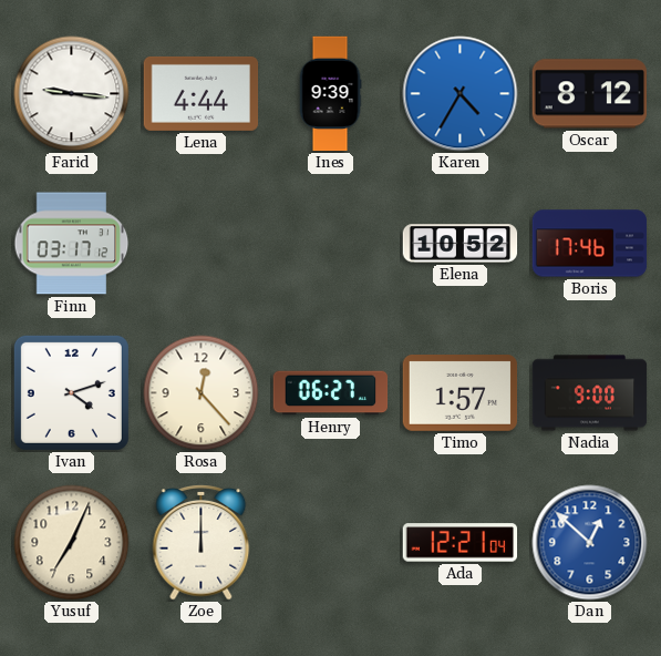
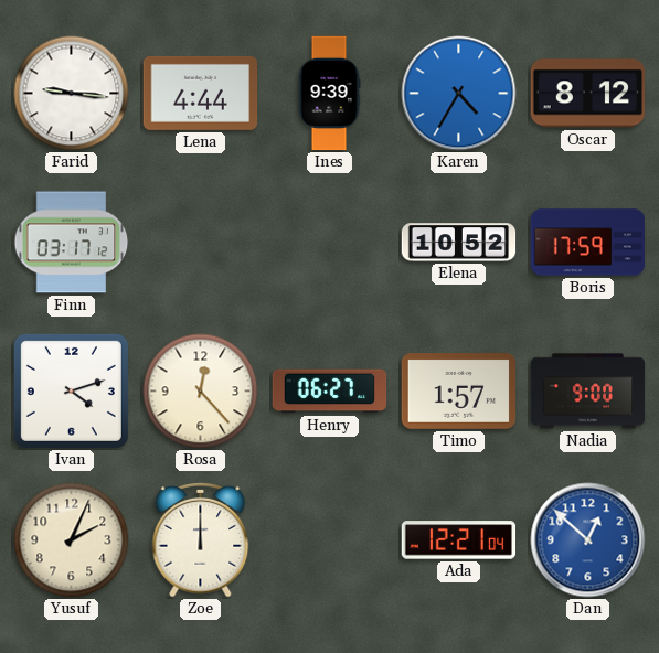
Boris: 17:46 -> 17:59
Yusuf: 7:04 -> 2:04
